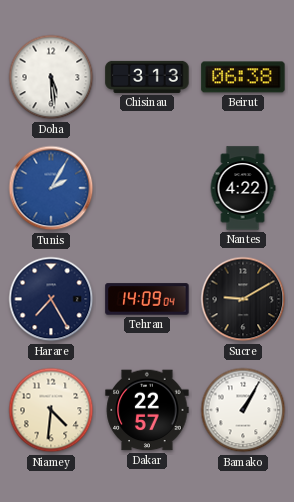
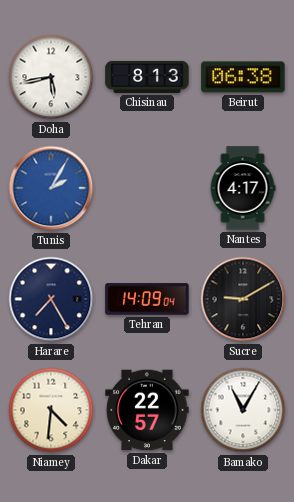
Doha: 5:29 -> 5:43
Chisinau: 3:13 -> 8:13
Nantes: 4:22 -> 4:17
Bamako: 1:05 -> 11:05
